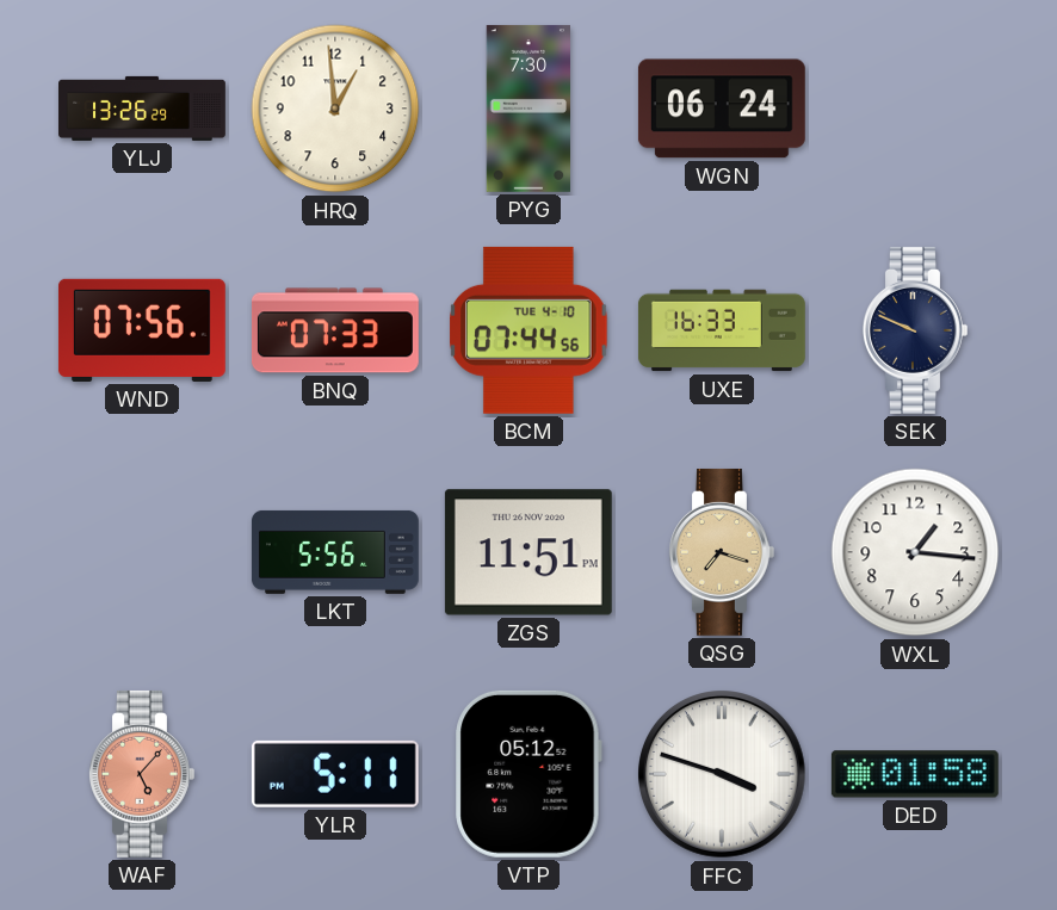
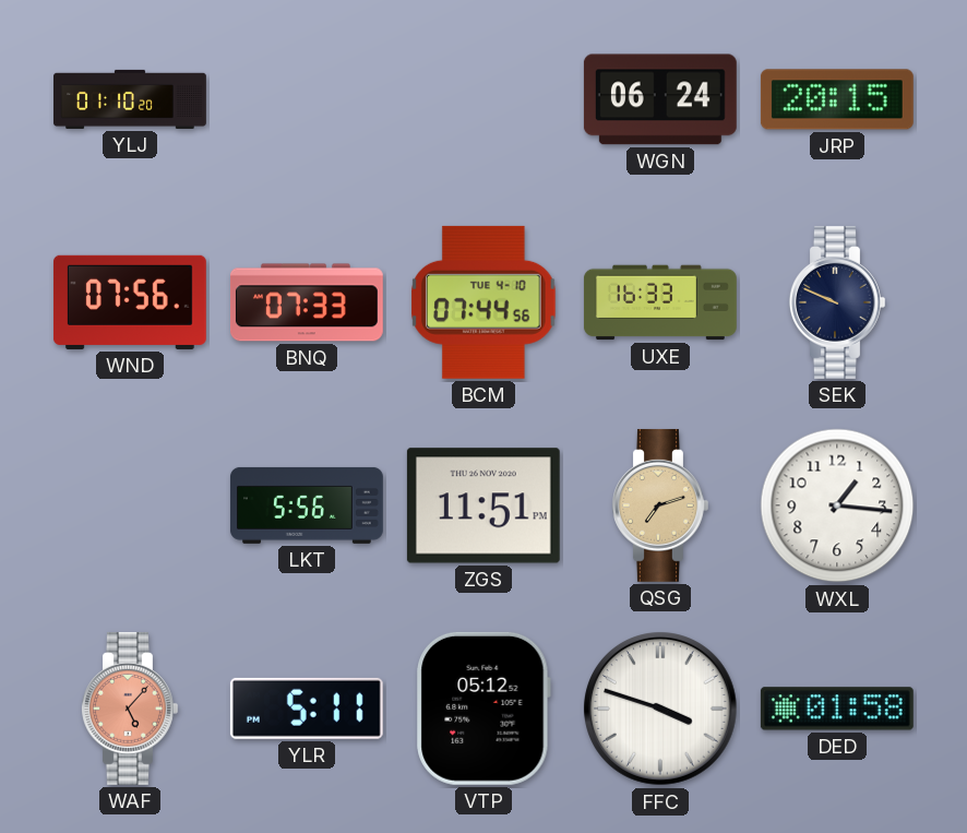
YLJ: 13:26 -> 01:10
HRQ: 12:59 -> none
PYG: 7:30 -> none
JRP: none -> 20:15
QSG: 7:18 -> 7:12
